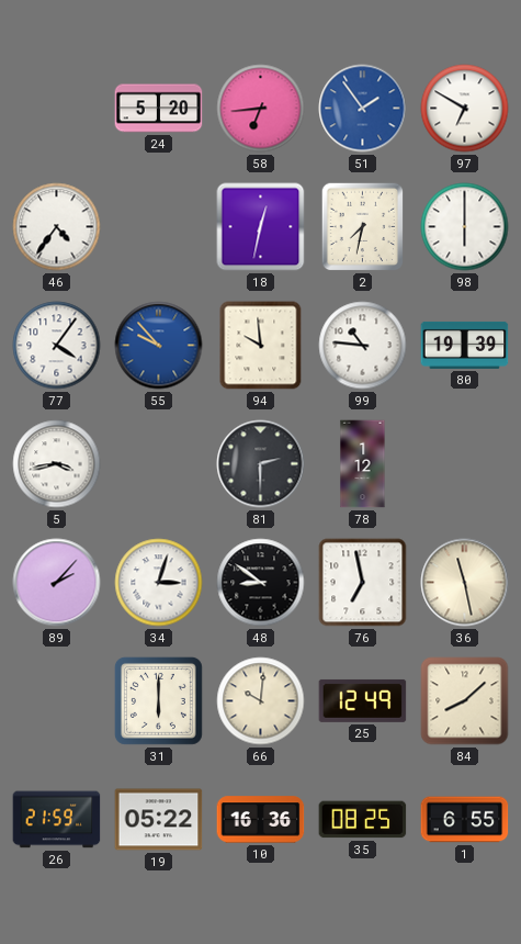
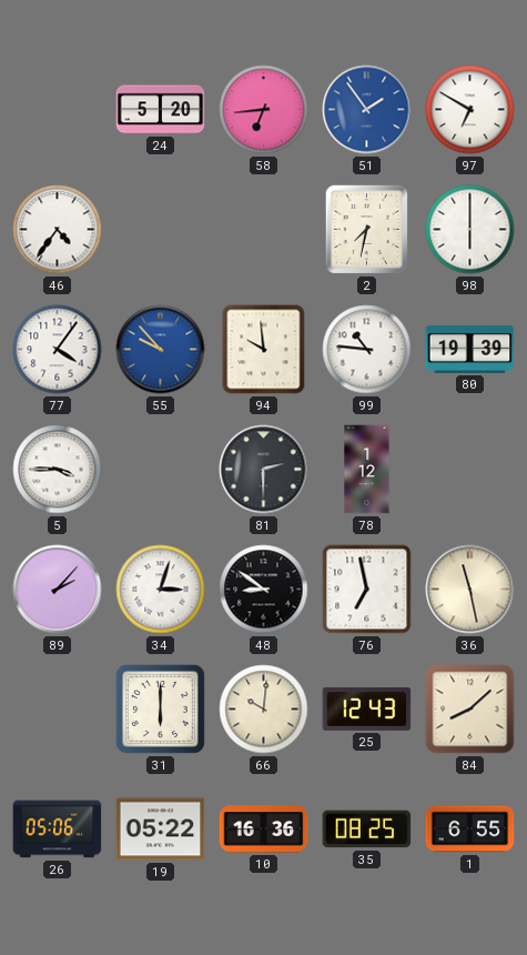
18: 12:32 -> none
5: 3:43 -> 3:45
25: 12:49 -> 12:43
26: 21:59 -> 05:06
